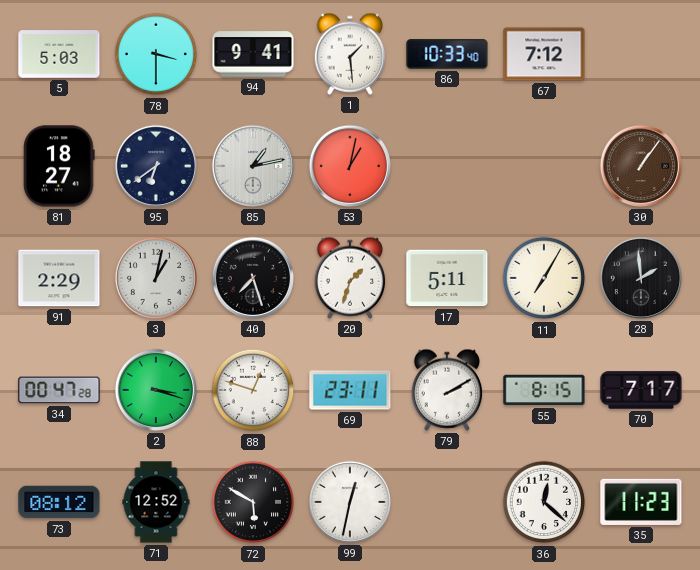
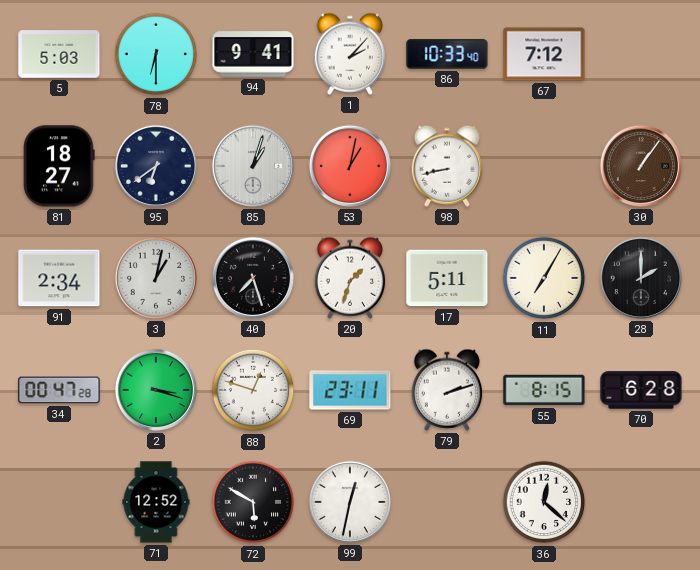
78: 3:30 -> 6:30
1: 1:29 -> 2:07
85: 1:13 -> 1:03
98: none -> 8:43
91: 2:29 -> 2:34
28: 1:59 -> 2:00
79: 2:10 -> 2:12
70: 7:17 -> 6:28
73: 08:12 -> none
35: 11:23 -> none
